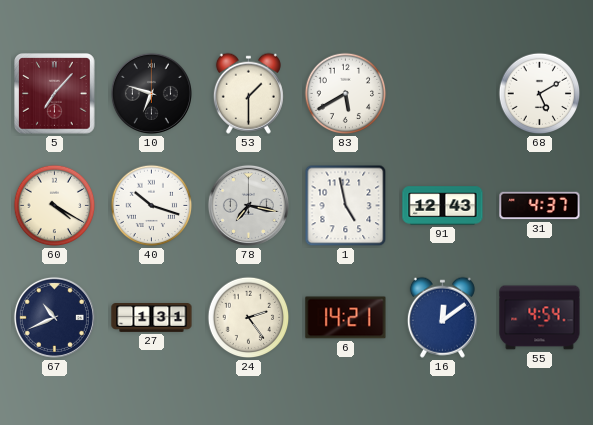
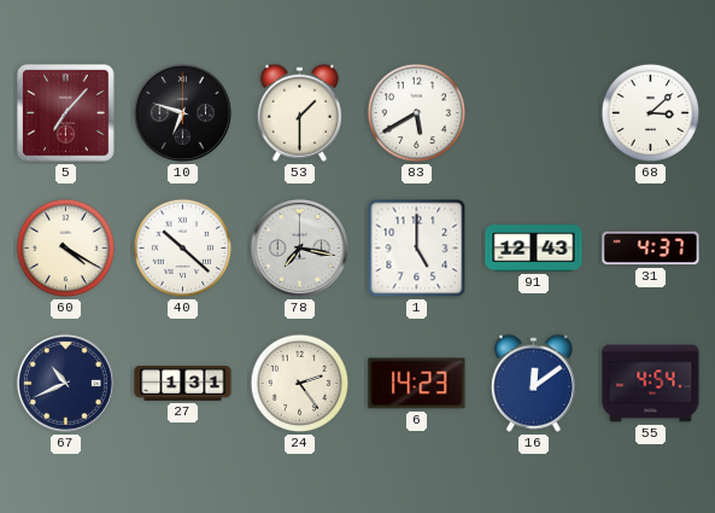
68: 5:10 -> 3:08
40: 10:18 -> 10:22
1: 4:58 -> 5:00
6: 14:21 -> 14:23
